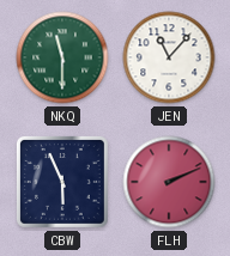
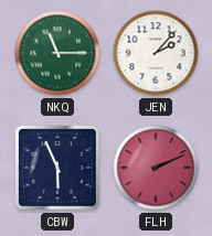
NKQ: 11:30 -> 11:15
JEN: 11:07 -> 2:07
